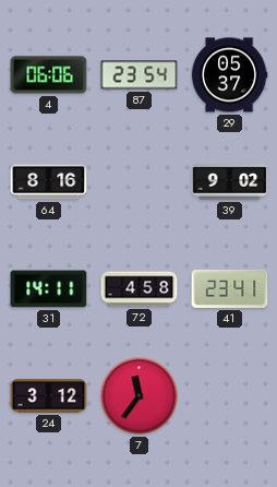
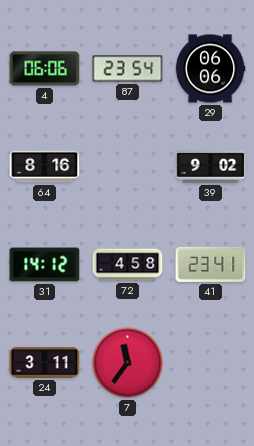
29: 05:37 -> 06:06
31: 14:11 -> 14:12
24: 3:12 -> 3:11
